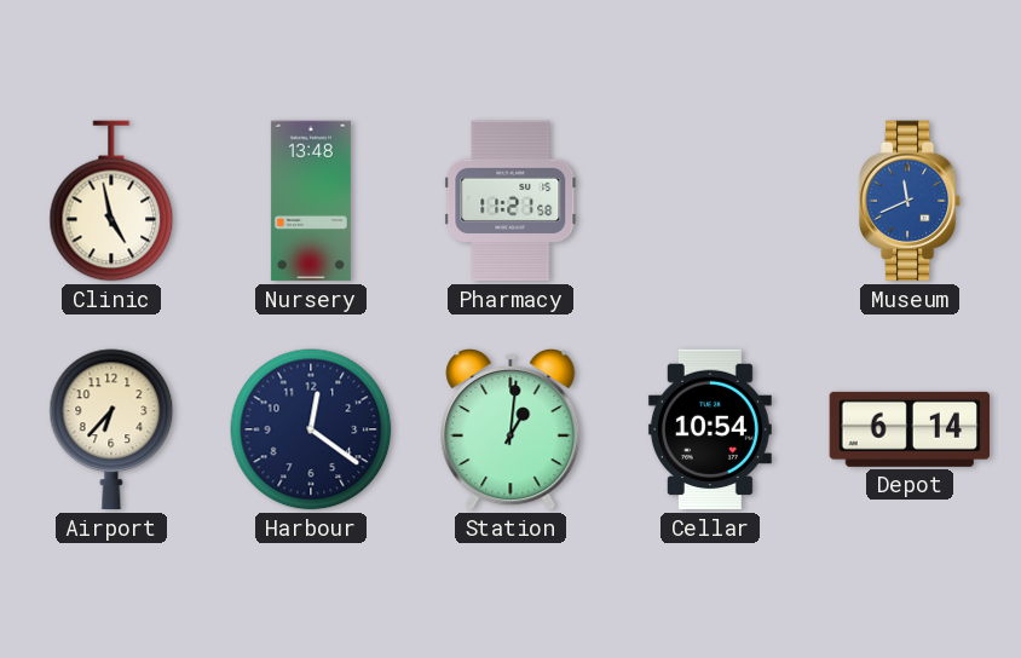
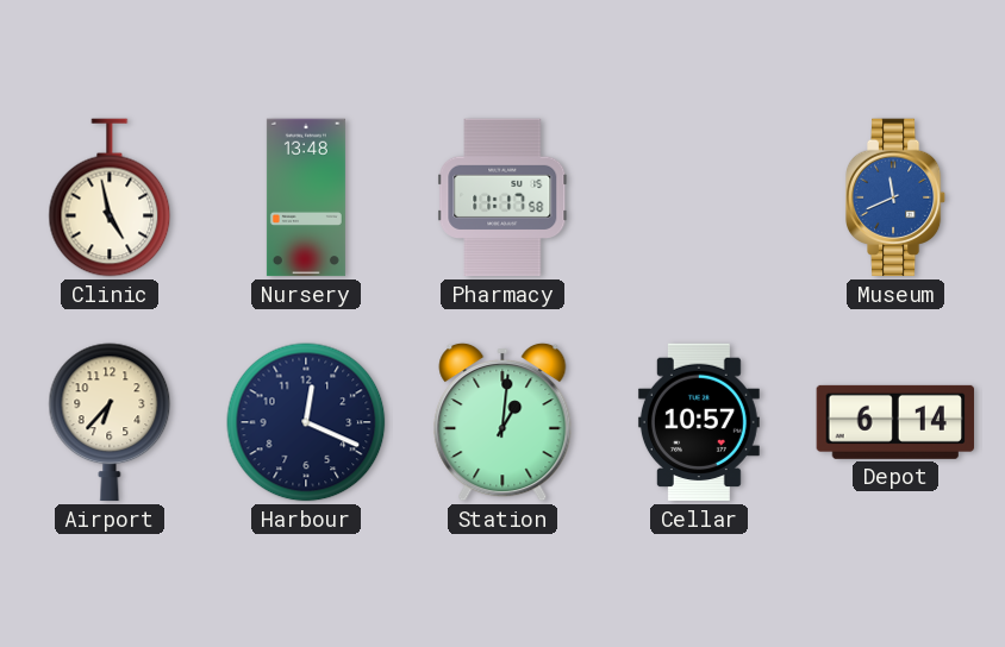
Pharmacy: 11:21 -> 11:17
Harbour: 12:21 -> 12:19
Cellar: 10:54 -> 10:57
